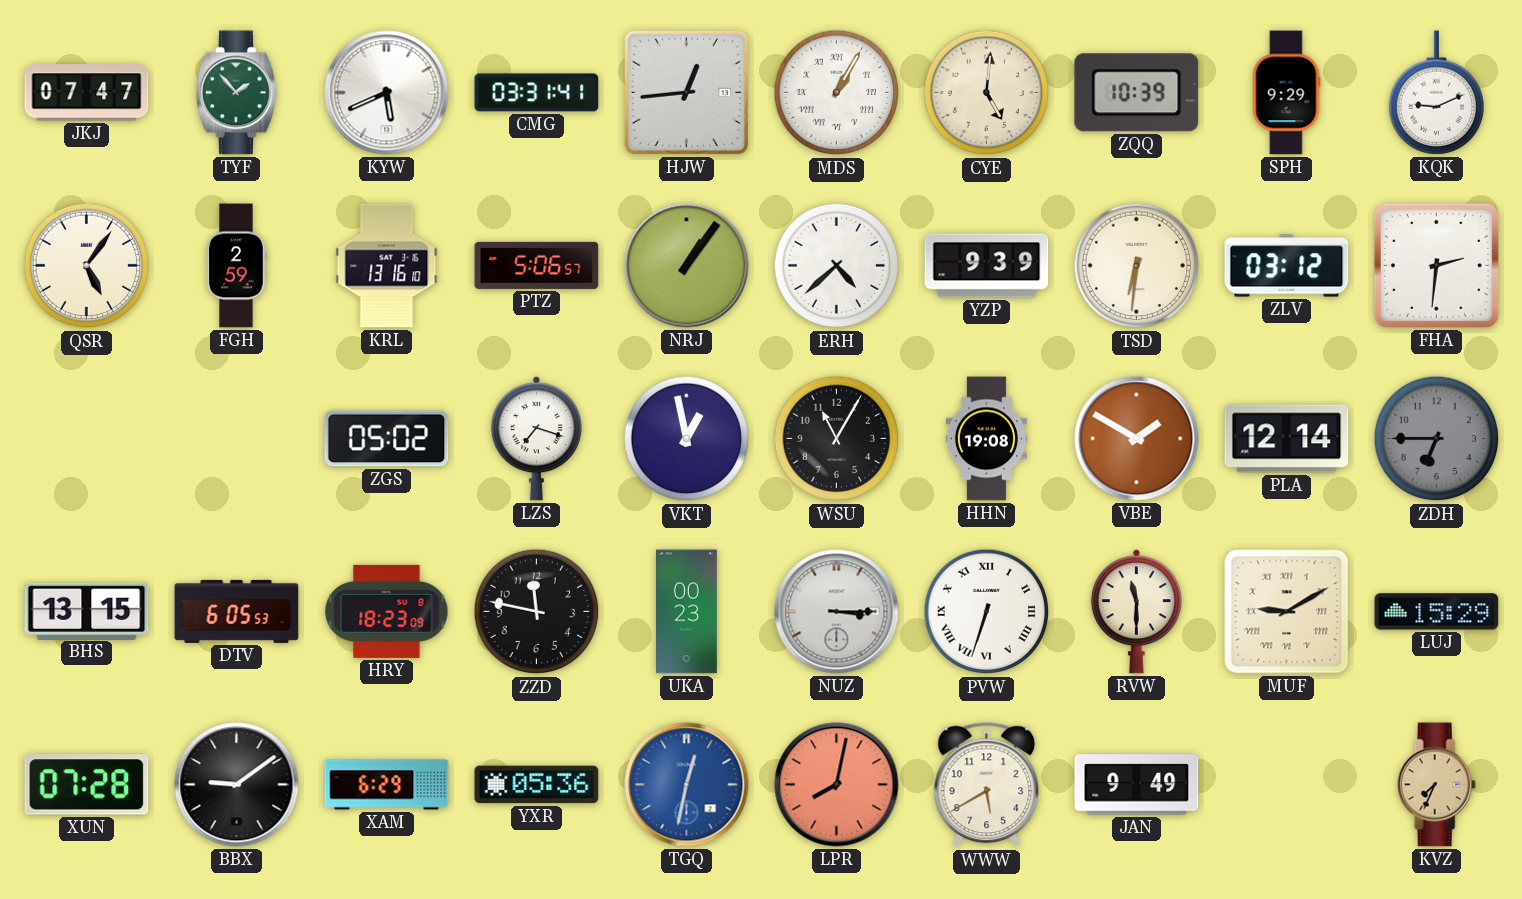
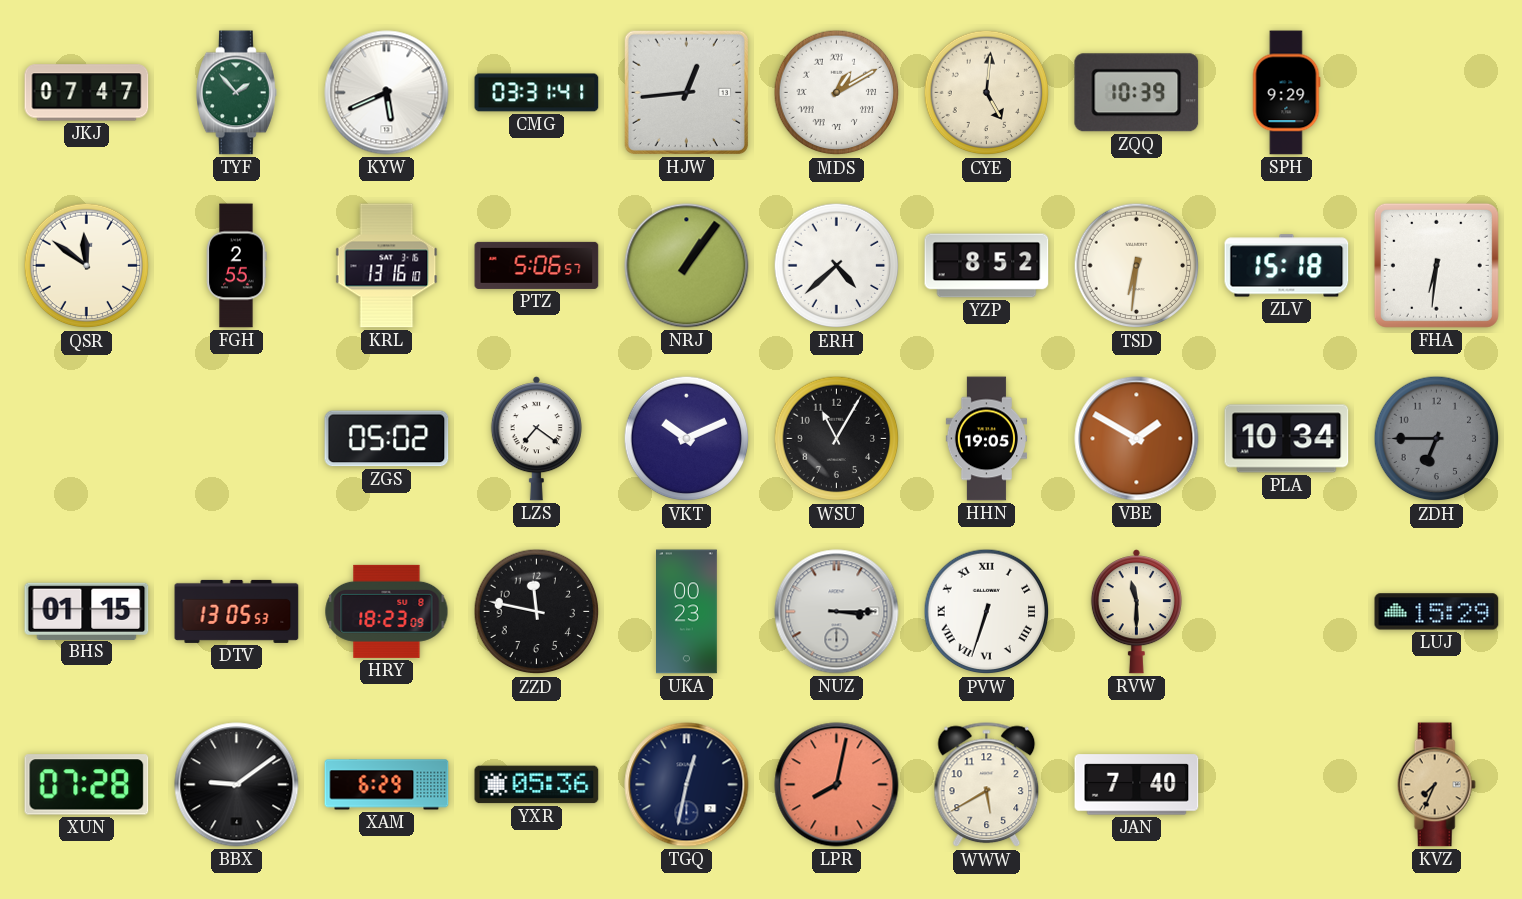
MDS: 1:05 -> 1:10
KQK: 9:11 -> none
QSR: 5:06 -> 11:51
FGH: 2:59 -> 2:55
YZP: 9:39 -> 8:52
ZLV: 03:12 -> 15:18
FHA: 2:31 -> 6:31
LZS: 7:18 -> 7:21
VKT: 12:58 -> 10:11
HHN: 19:08 -> 19:05
PLA: 12:14 -> 10:34
BHS: 13:15 -> 01:15
DTV: 6:05 -> 13:05
MUF: 9:10 -> none
TGQ dial: blue -> navy
JAN: 9:49 -> 7:40
